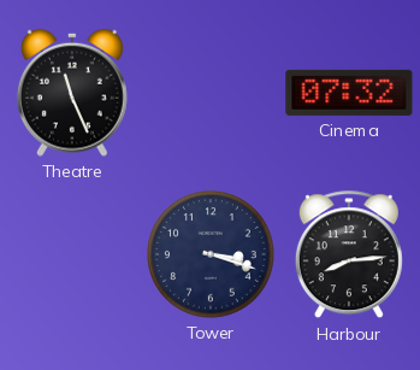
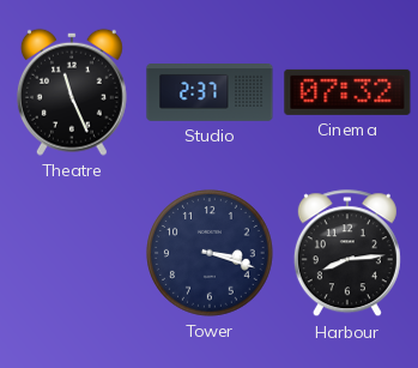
Studio: none -> 2:37
